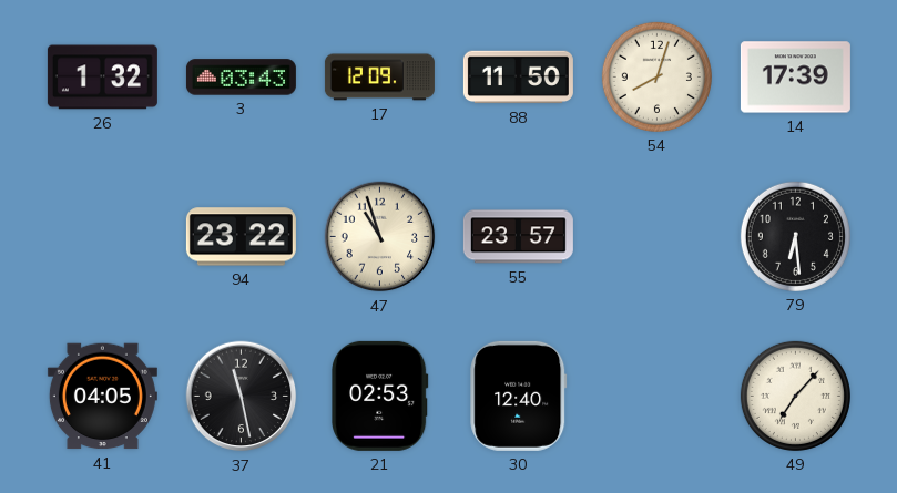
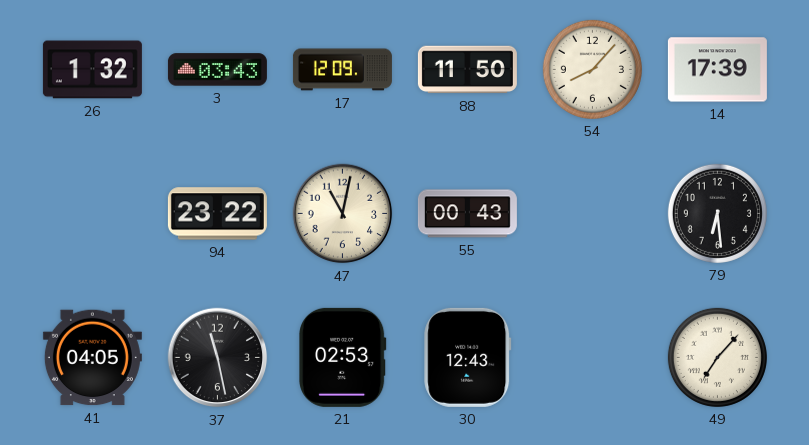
54: 8:03 -> 8:07
47: 10:57 -> 11:02
55: 23:57 -> 00:43
30: 12:40 -> 12:43
